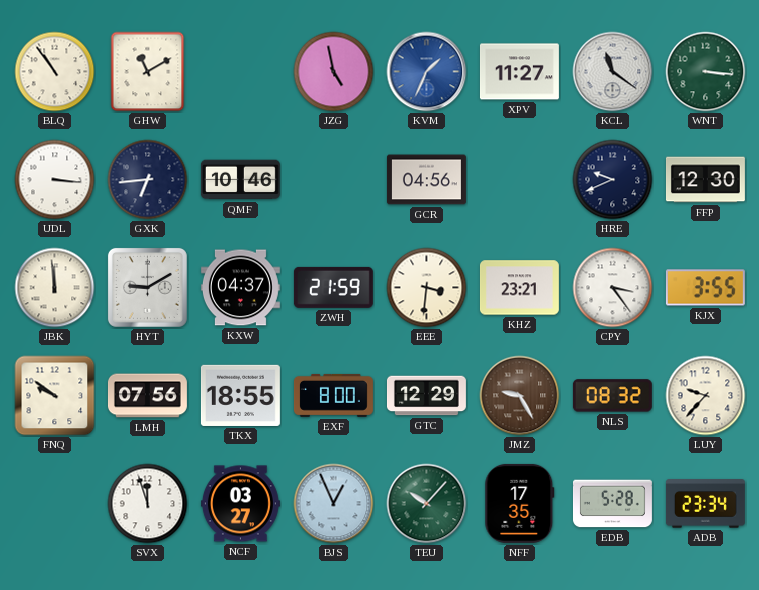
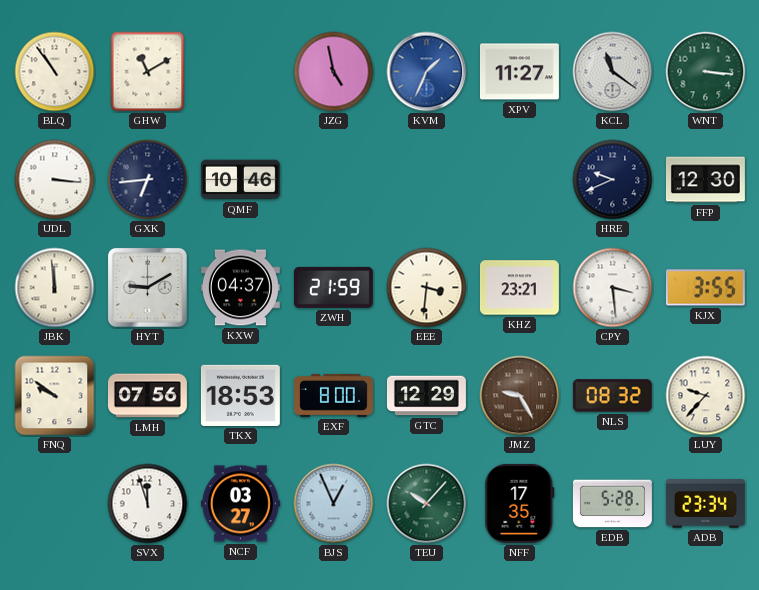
GCR: 04:56 -> none
CPY: 3:24 -> 3:29
TKX: 18:55 -> 18:53
